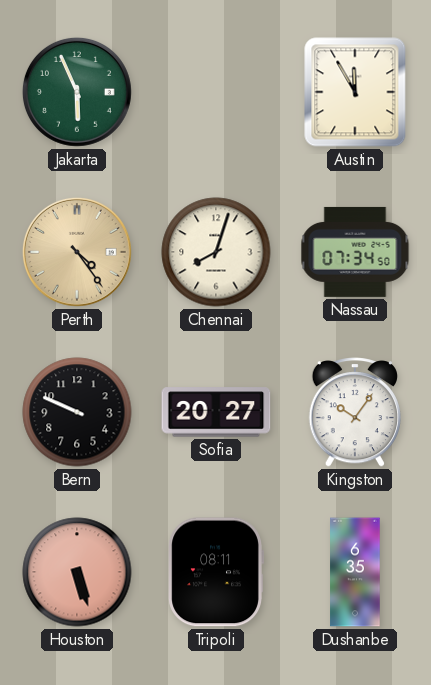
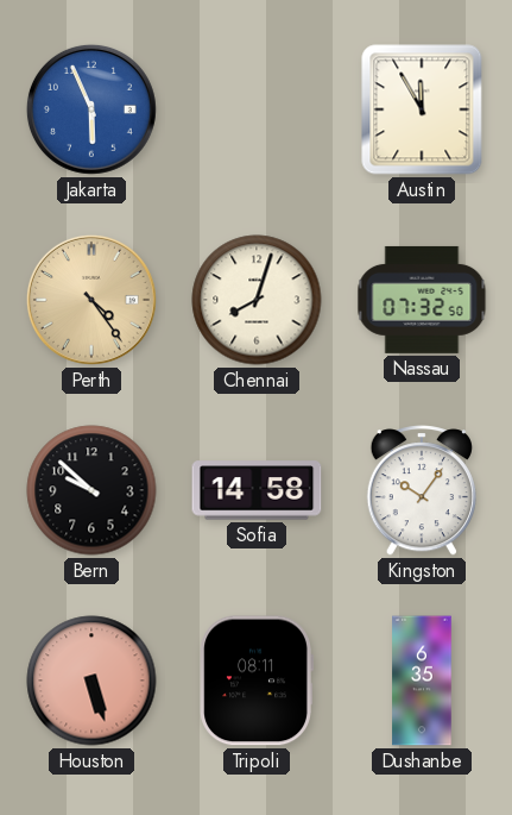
Jakarta dial: green -> blue
Nassau: 07:34 -> 07:32
Bern: 9:49 -> 9:52
Sofia: 20:27 -> 14:58
